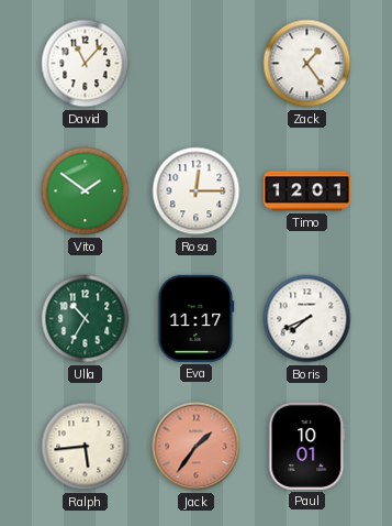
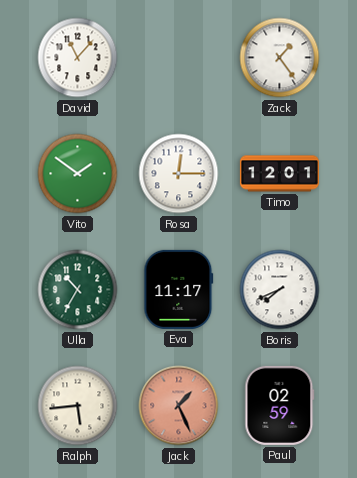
Jack: 1:36 -> 1:26
Paul: 10:01 -> 02:59
